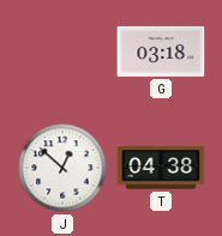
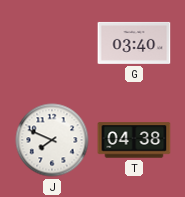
G: 03:18 -> 03:40
J: 12:52 -> 7:49
